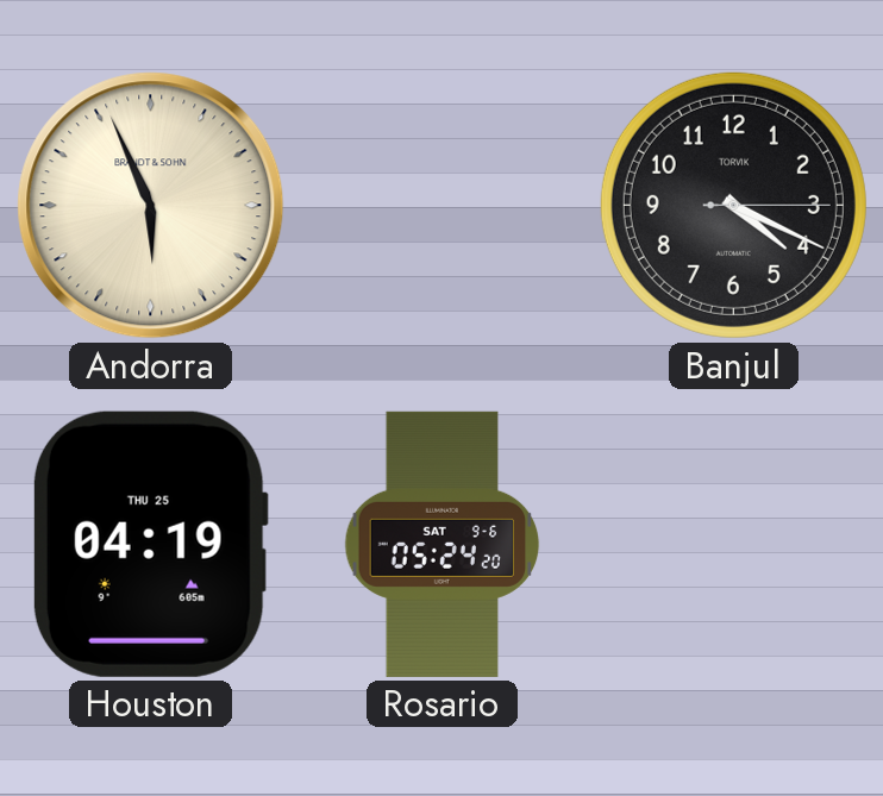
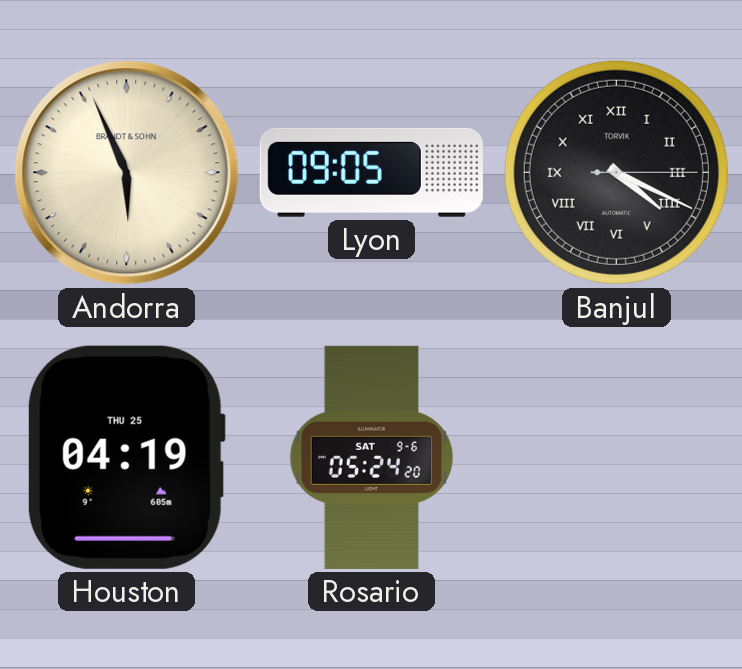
Lyon: none -> 09:05
Banjul numerals: Arabic -> Roman
